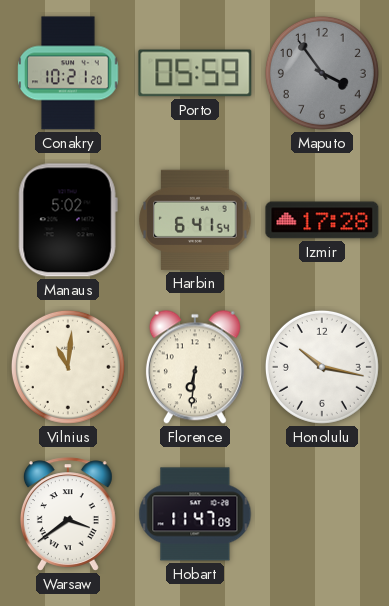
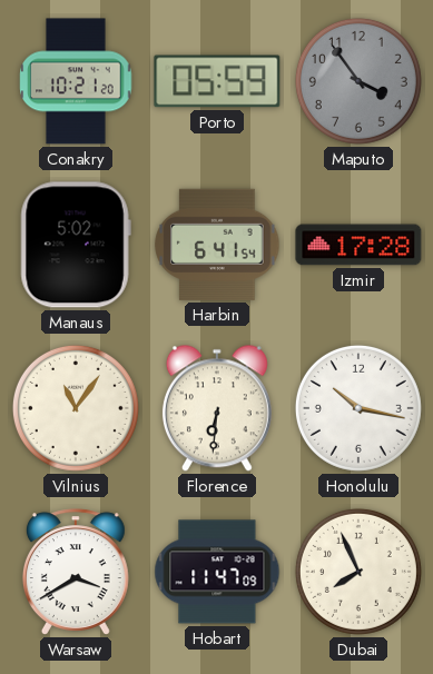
Vilnius: 11:01 -> 11:06
Warsaw: 3:39 -> 3:40
Dubai: none -> 7:56
